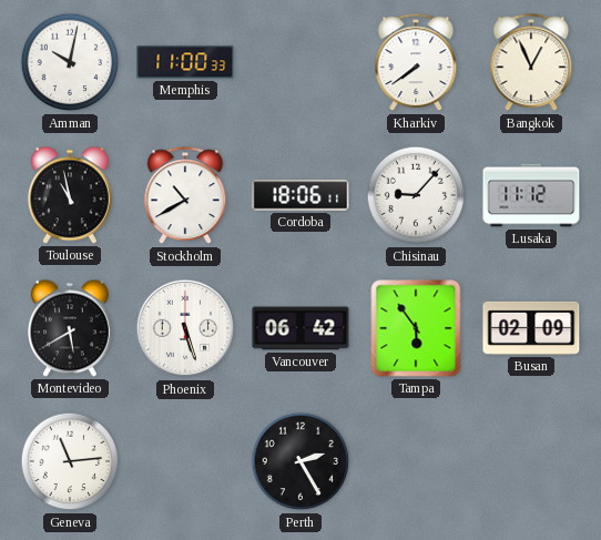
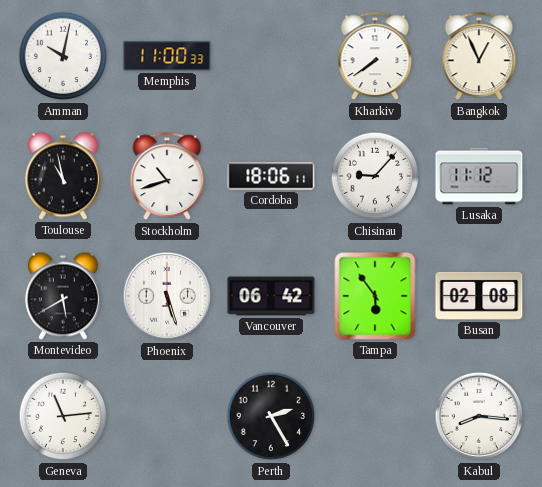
Stockholm: 10:40 -> 10:42
Busan: 02:09 -> 02:08
Kabul: none -> 8:16
